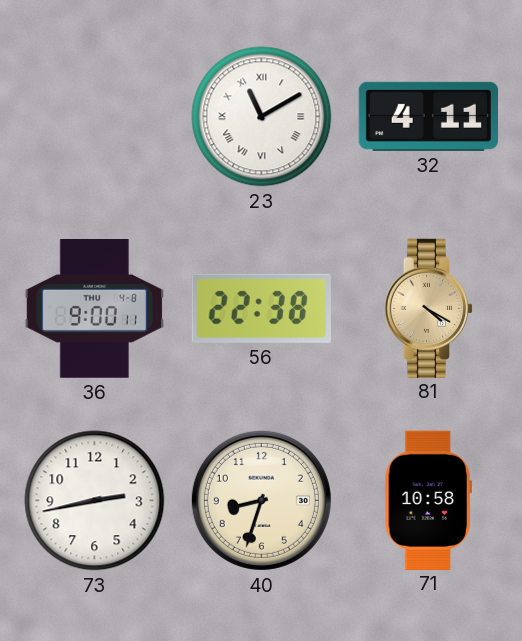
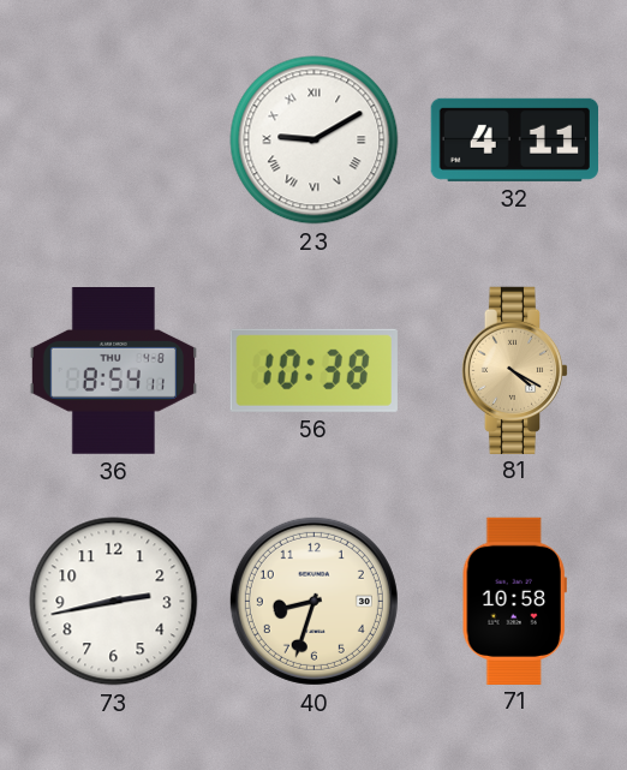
23: 11:10 -> 9:10
36: 9:00 -> 8:54
56: 22:38 -> 10:38
